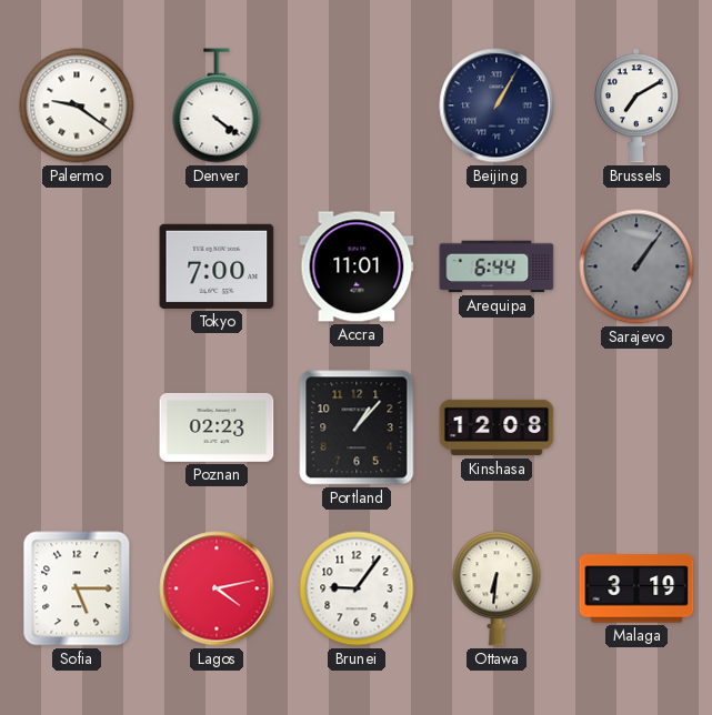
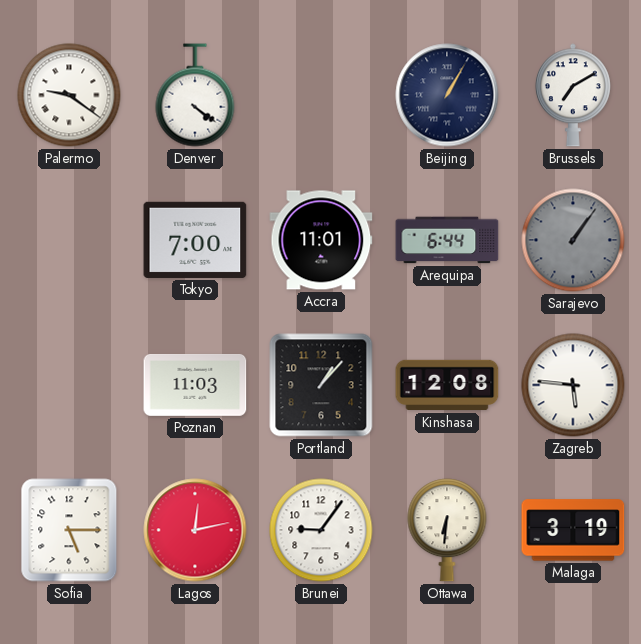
Poznan: 02:23 -> 11:03
Zagreb: none -> 5:46
Lagos: 4:13 -> 12:13
